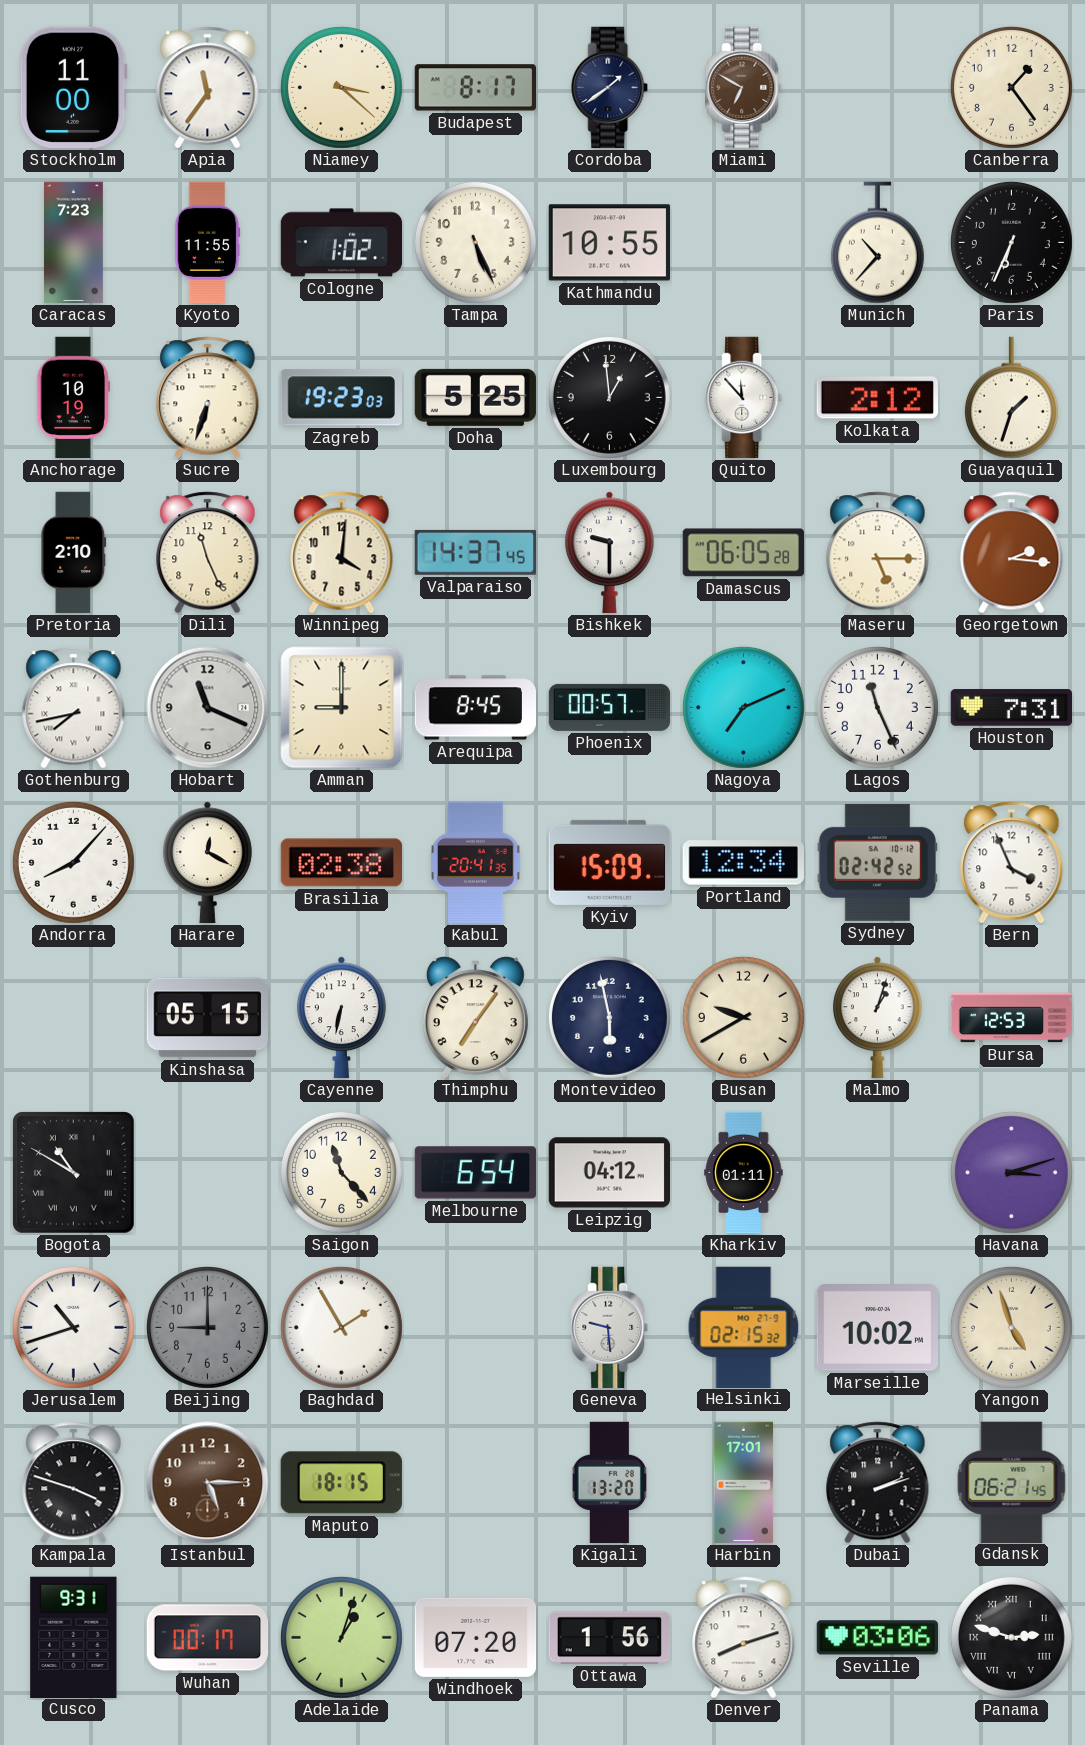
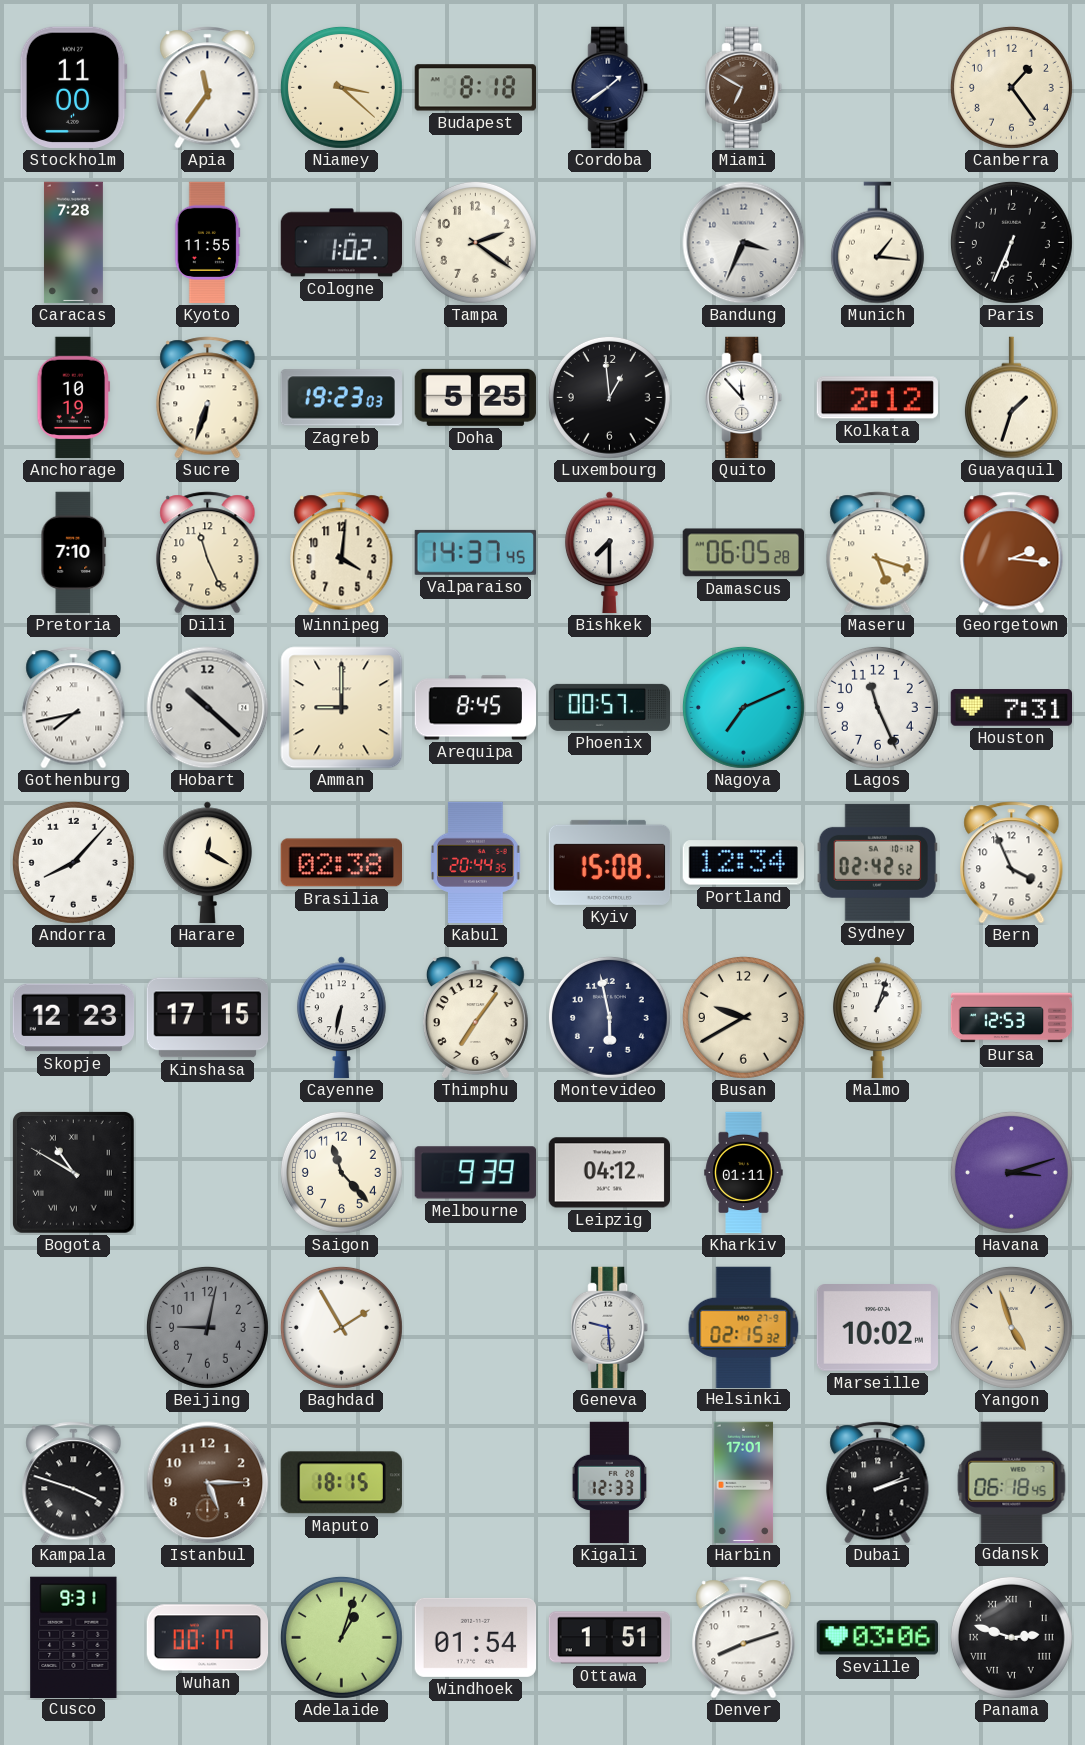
Budapest: 8:17 -> 8:18
Caracas: 7:23 -> 7:28
Tampa: 5:26 -> 2:21
Kathmandu: 10:55 -> none
Bandung: none -> 3:34
Munich: 10:37 -> 1:16
Pretoria: 2:10 -> 7:10
Bishkek: 9:30 -> 7:30
Maseru: 5:15 -> 5:18
Hobart: 11:19 -> 10:22
Kabul: 20:41 -> 20:44
Kyiv: 15:09 -> 15:08
Skopje: none -> 12:23
Kinshasa: 05:15 -> 17:15
Melbourne: 6:54 -> 9:39
Jerusalem: 10:42 -> none
Beijing: 9:00 -> 9:02
Kigali: 13:20 -> 12:33
Gdansk: 06:21 -> 06:18
Windhoek: 07:20 -> 01:54
Ottawa: 1:56 -> 1:51
